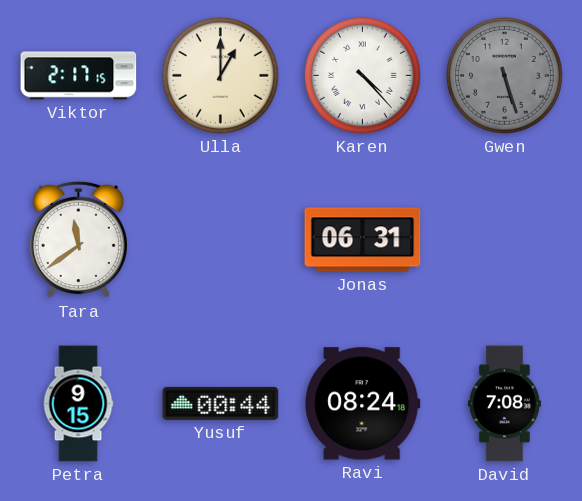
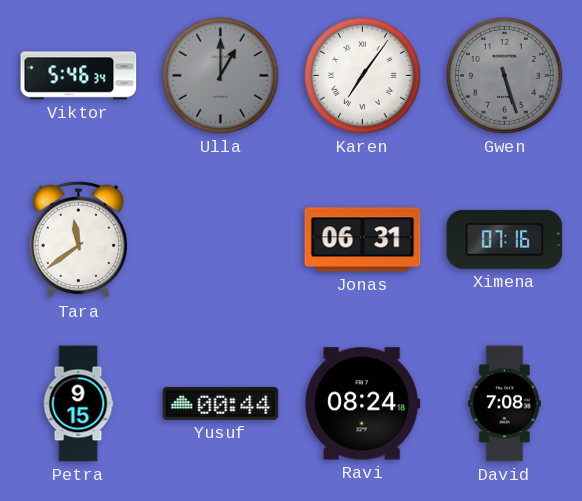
Viktor: 2:17 -> 5:46
Ulla dial: cream -> grey
Karen: 4:23 -> 7:06
Ximena: none -> 07:16
